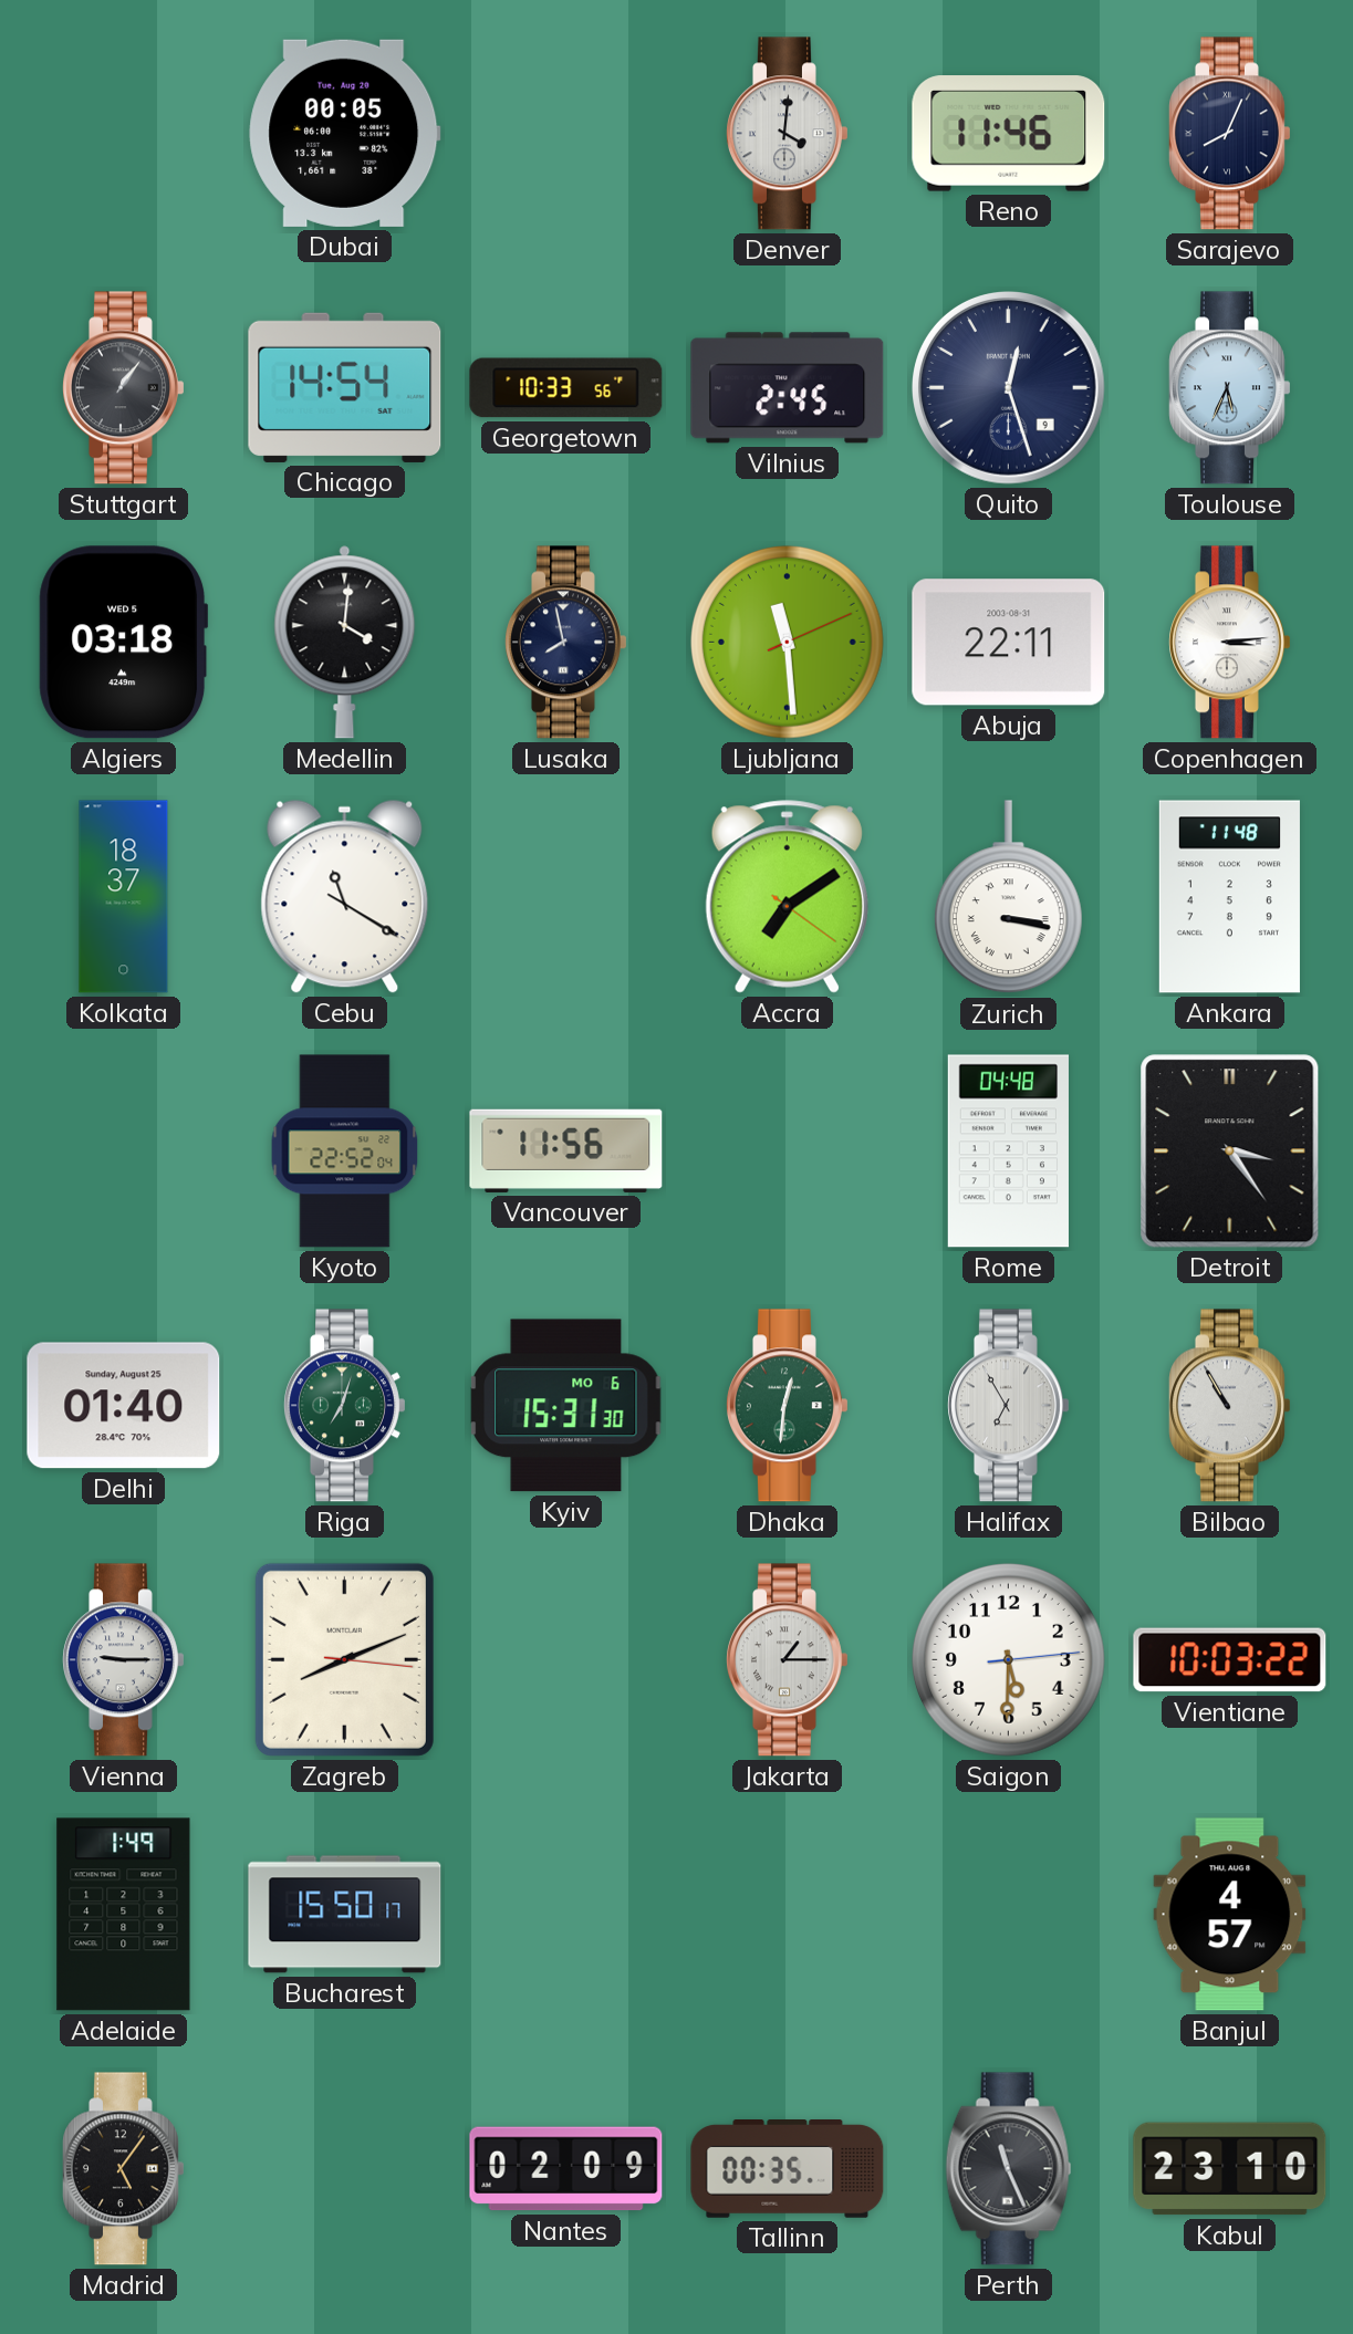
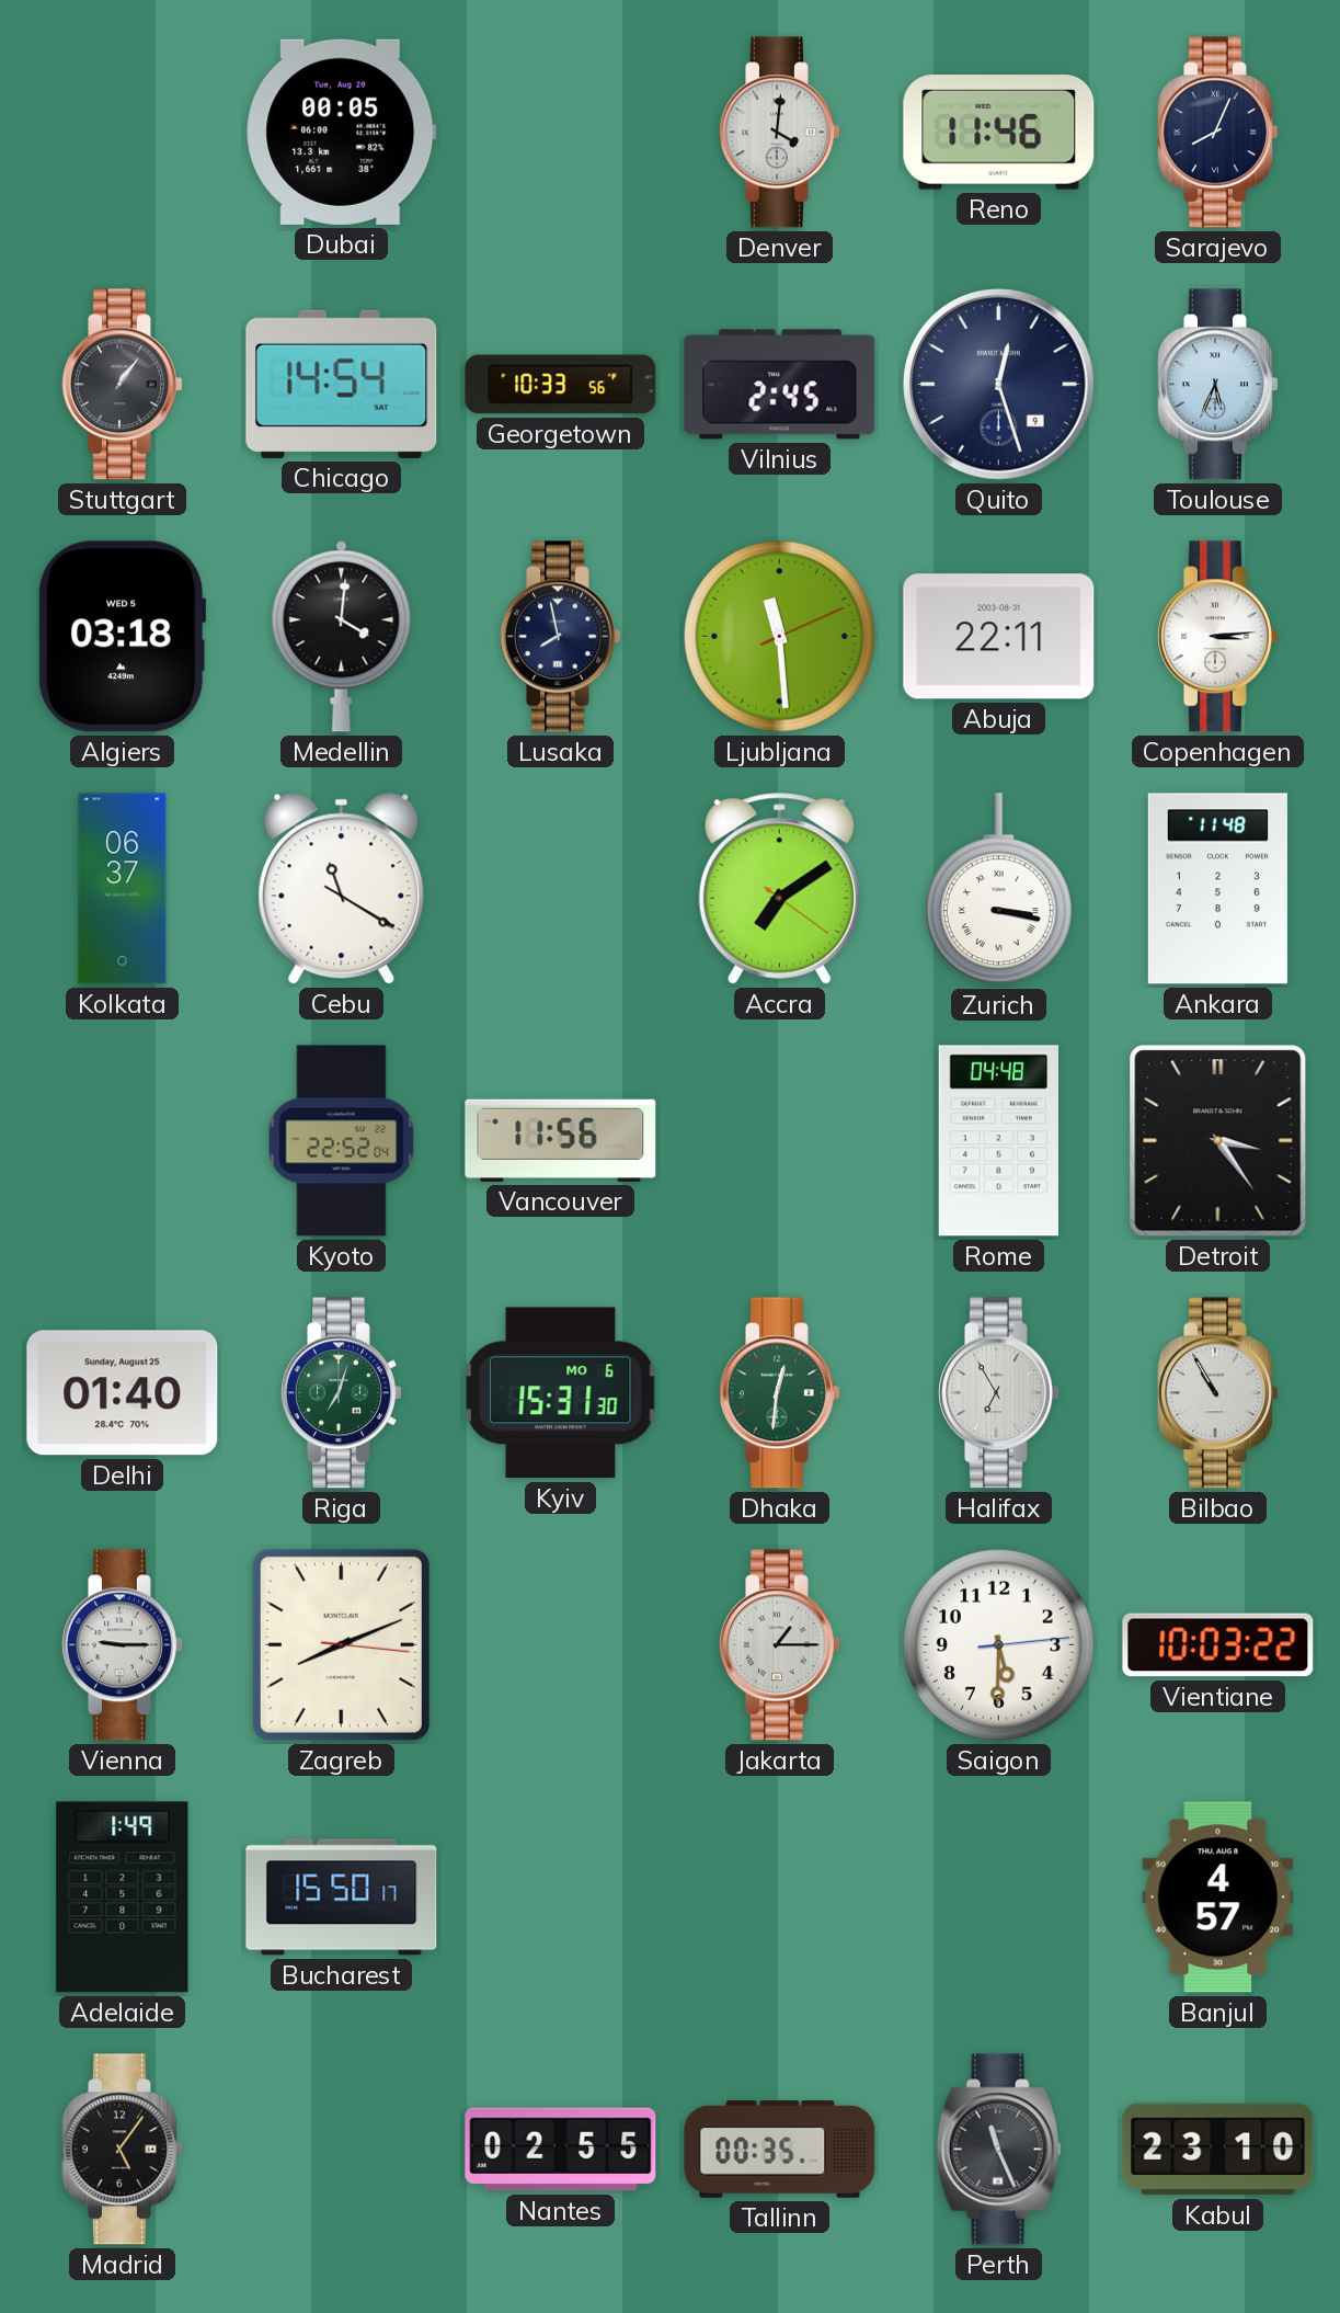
Kolkata: 18:37 -> 06:37
Nantes: 02:09 -> 02:55
